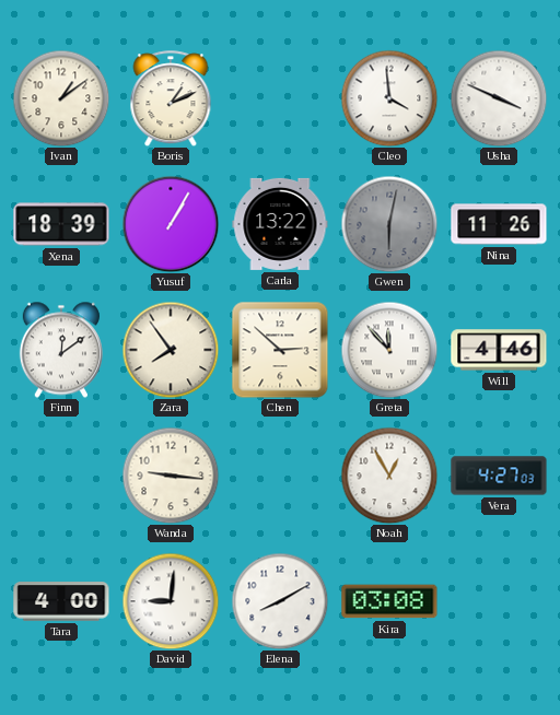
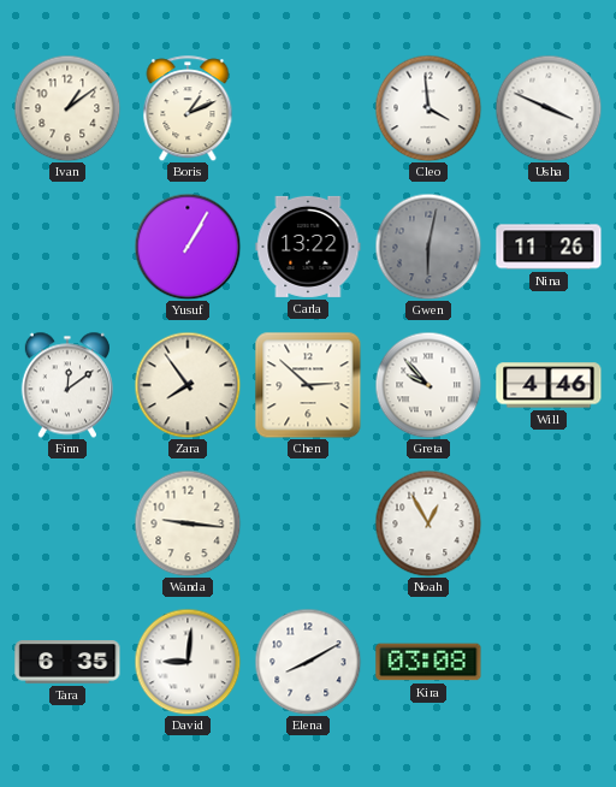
Xena: 18:39 -> none
Greta: 11:53 -> 9:53
Vera: 4:27 -> none
Tara: 4:00 -> 6:35
